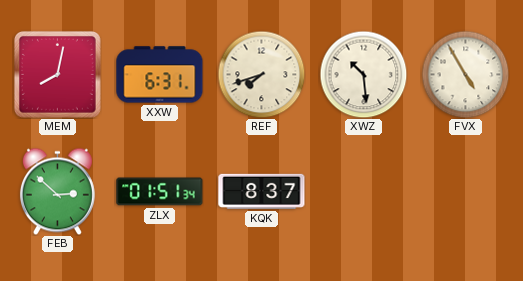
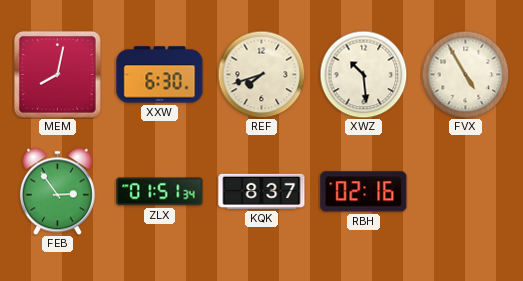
XXW: 6:31 -> 6:30
FEB: 2:52 -> 2:54
RBH: none -> 02:16
